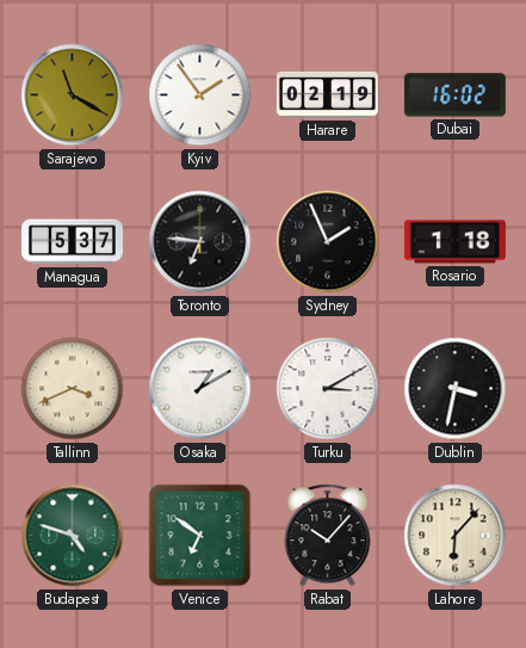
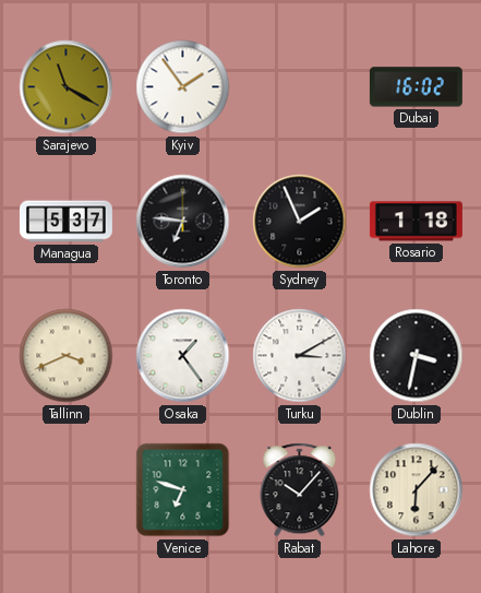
Harare: 02:19 -> none
Osaka: 1:10 -> 1:24
Budapest: 4:48 -> none
Venice: 6:51 -> 6:48
